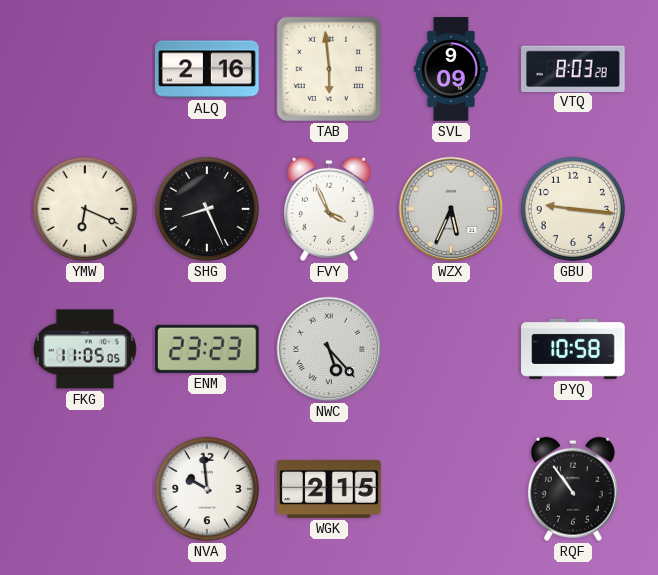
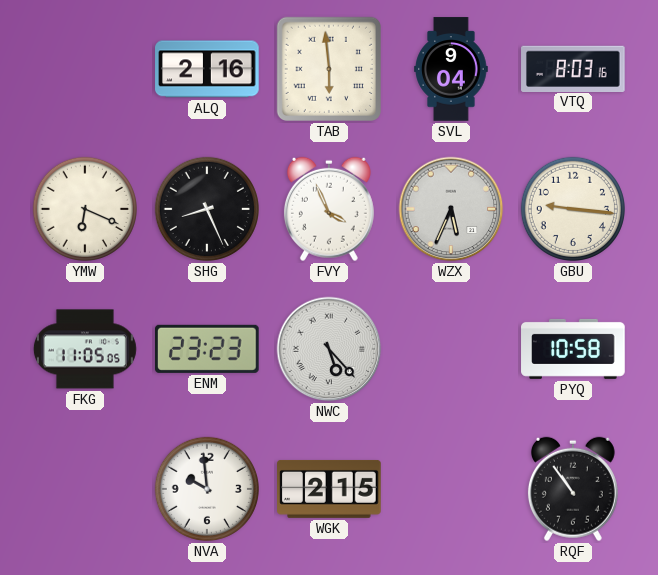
SVL: 9:09 -> 9:04
VTQ: 8:03:28 -> 8:03:16
